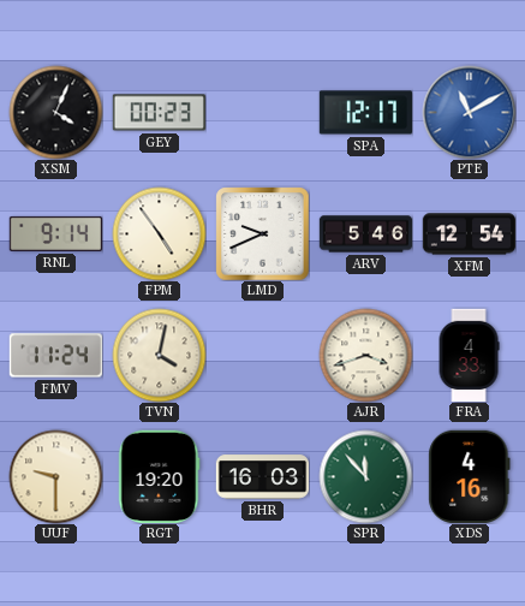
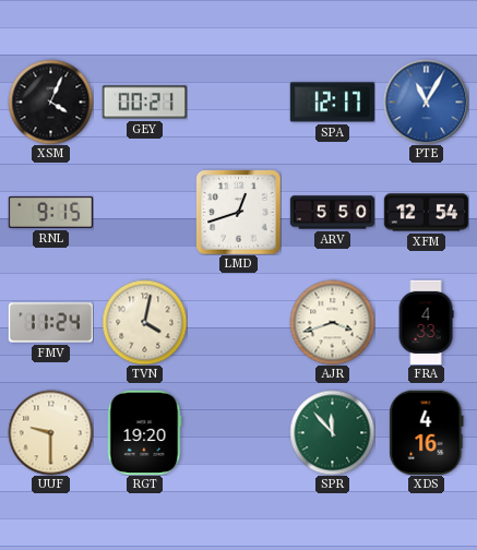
GEY: 00:23 -> 00:21
PTE: 11:10 -> 11:05
RNL: 9:14 -> 9:15
FPM: 4:54 -> none
LMD: 9:41 -> 12:42
ARV: 5:46 -> 5:50
BHR: 16:03 -> none
